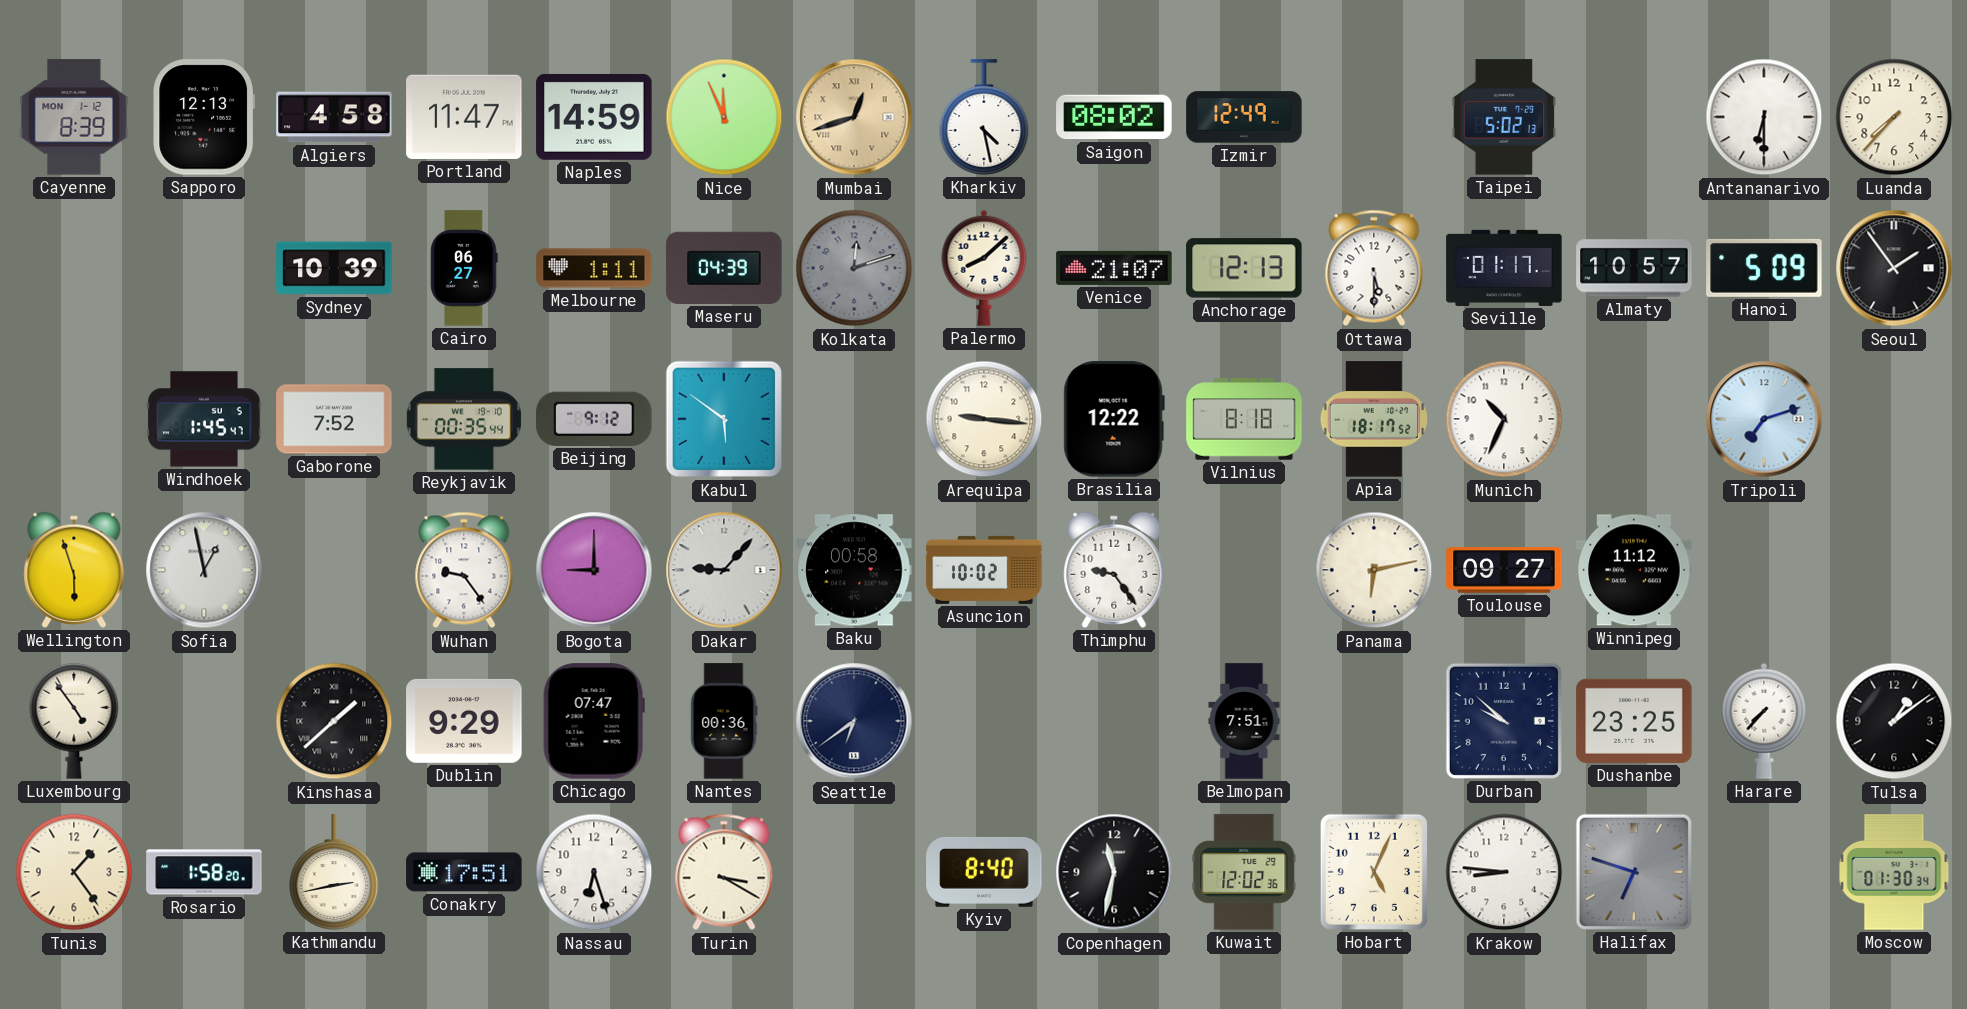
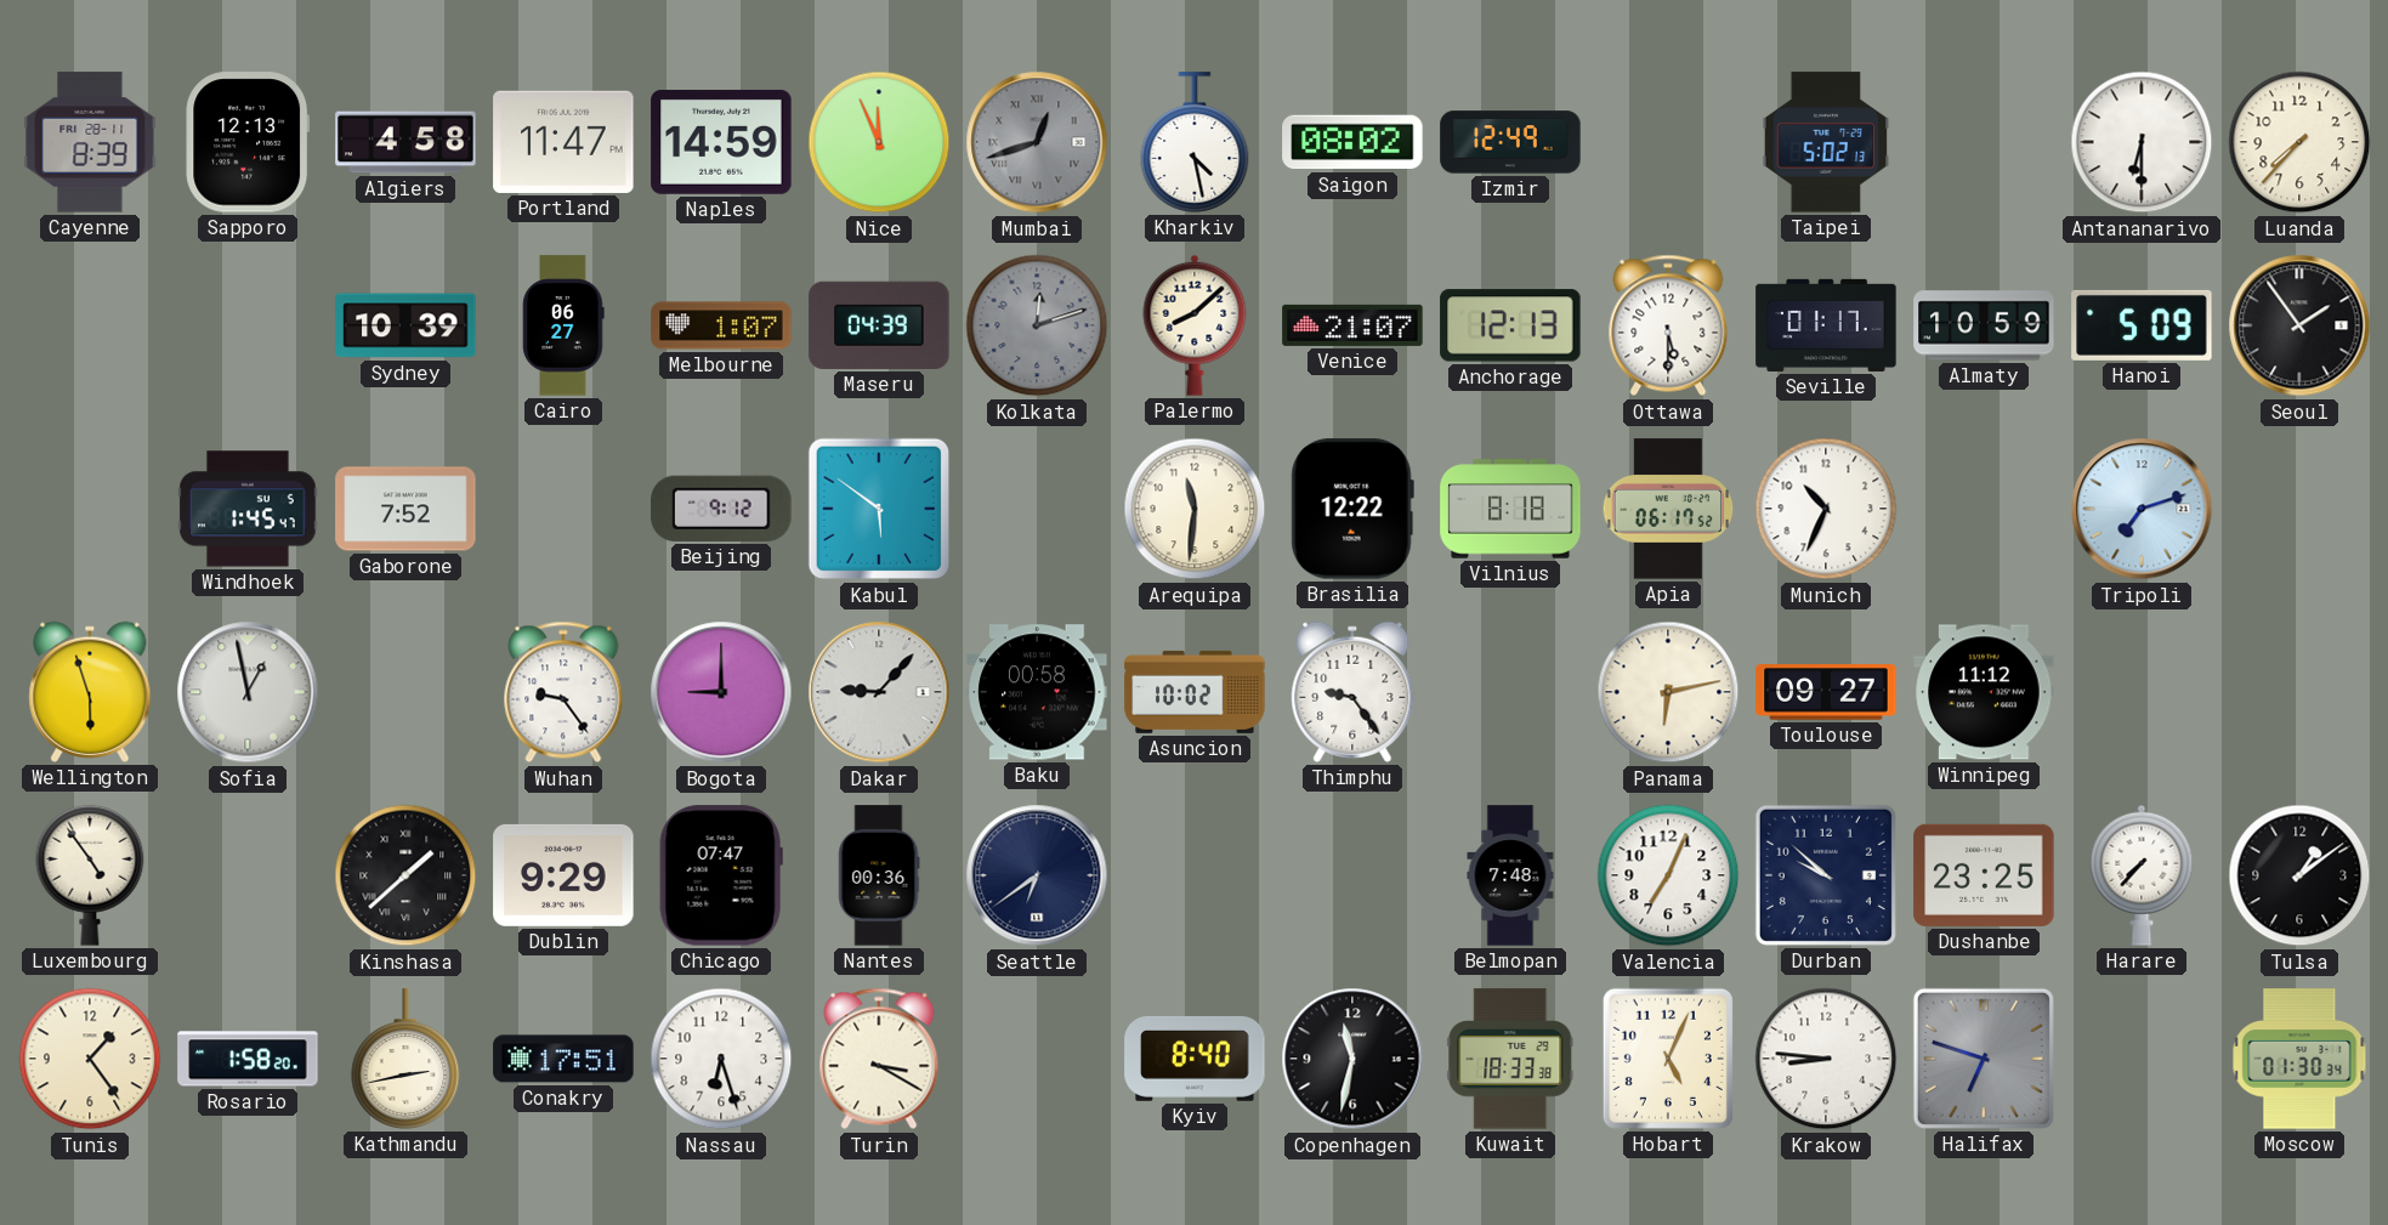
Cayenne date: MON 1-12 -> FRI 28-11
Mumbai dial: champagne -> grey
Melbourne: 1:11 -> 1:07
Almaty: 10:57 -> 10:59
Reykjavik: 00:35 -> none
Arequipa: 9:16 -> 11:31
Apia: 18:17 -> 06:17
Belmopan: 7:51 -> 7:48
Valencia: none -> 7:04
Kuwait: 12:02 -> 18:33
